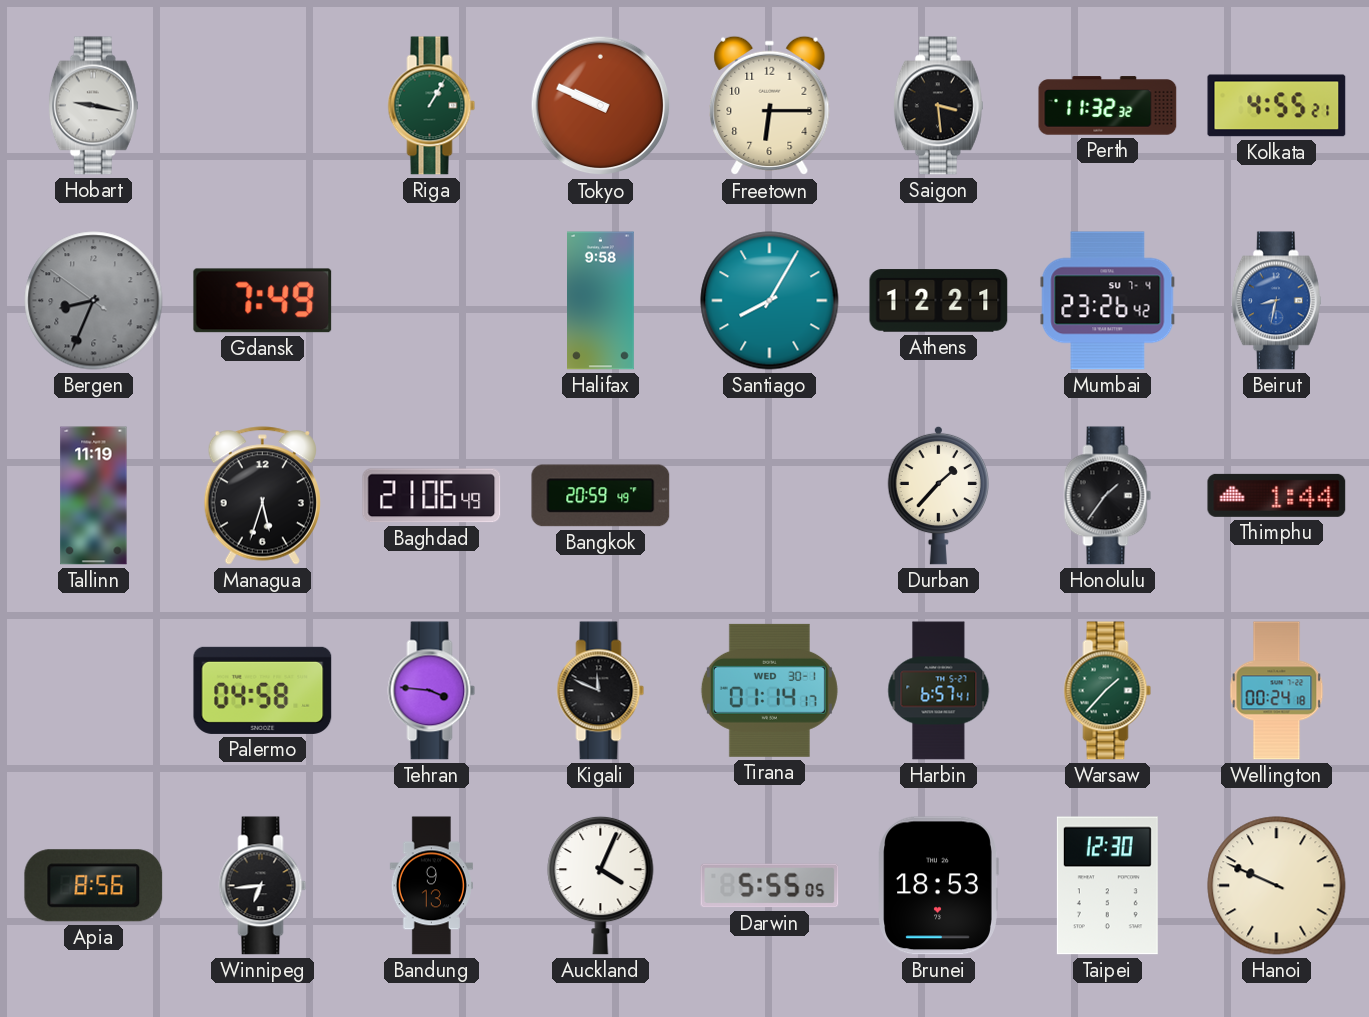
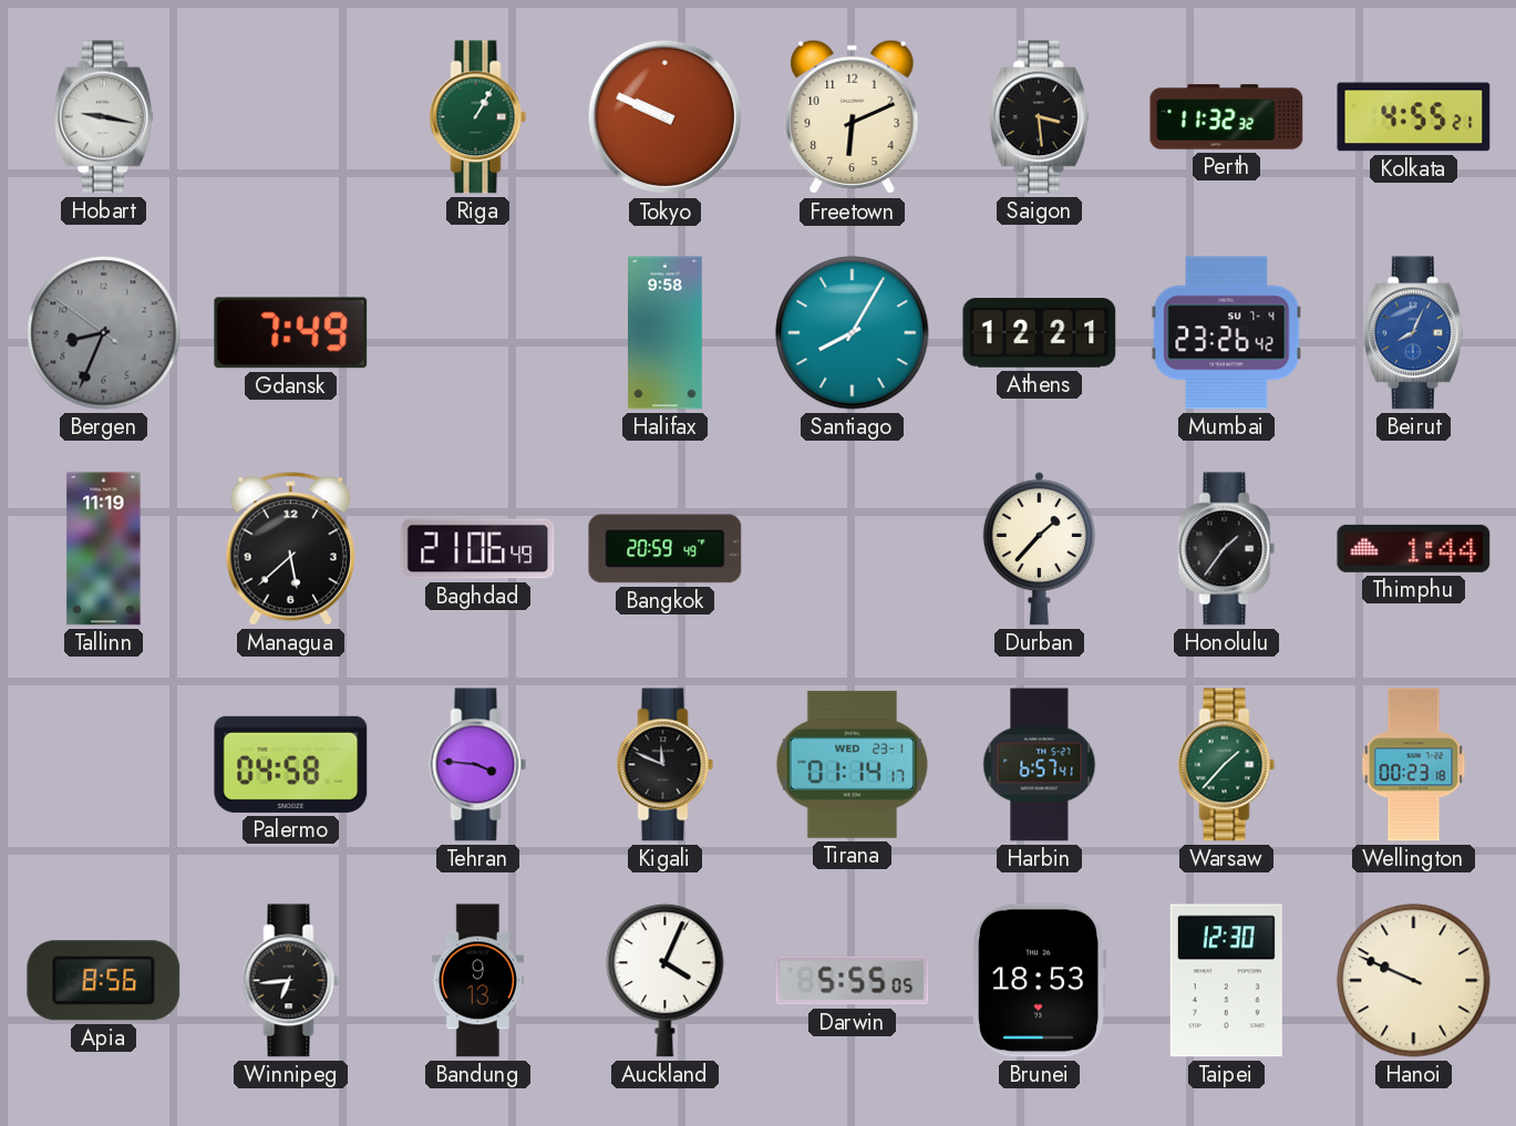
Freetown: 6:15 -> 6:11
Beirut: 8:32 -> 8:04
Managua: 5:33 -> 5:38
Tirana date: WED 30-1 -> WED 23-1
Wellington: 00:24 -> 00:23
